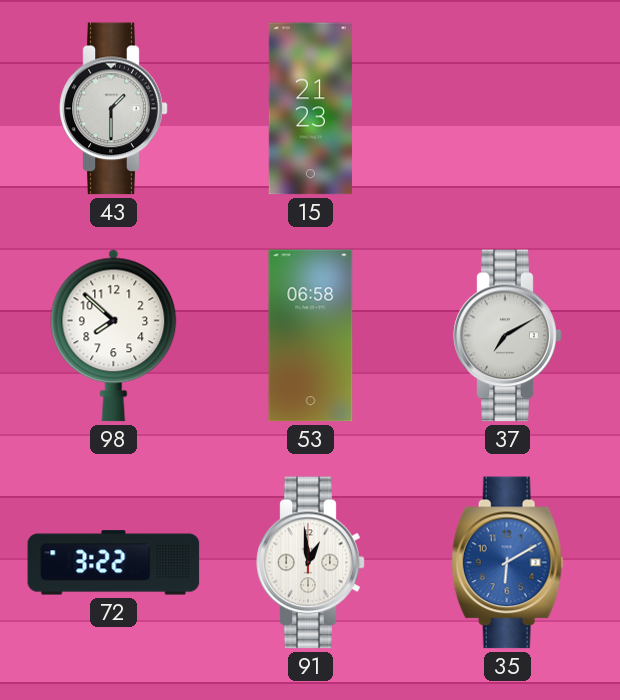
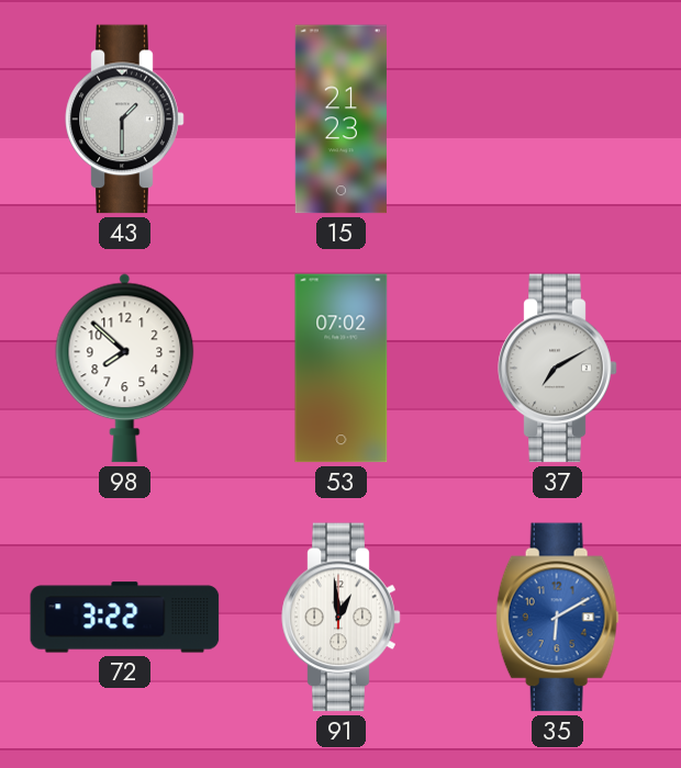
53: 06:58 -> 07:02
